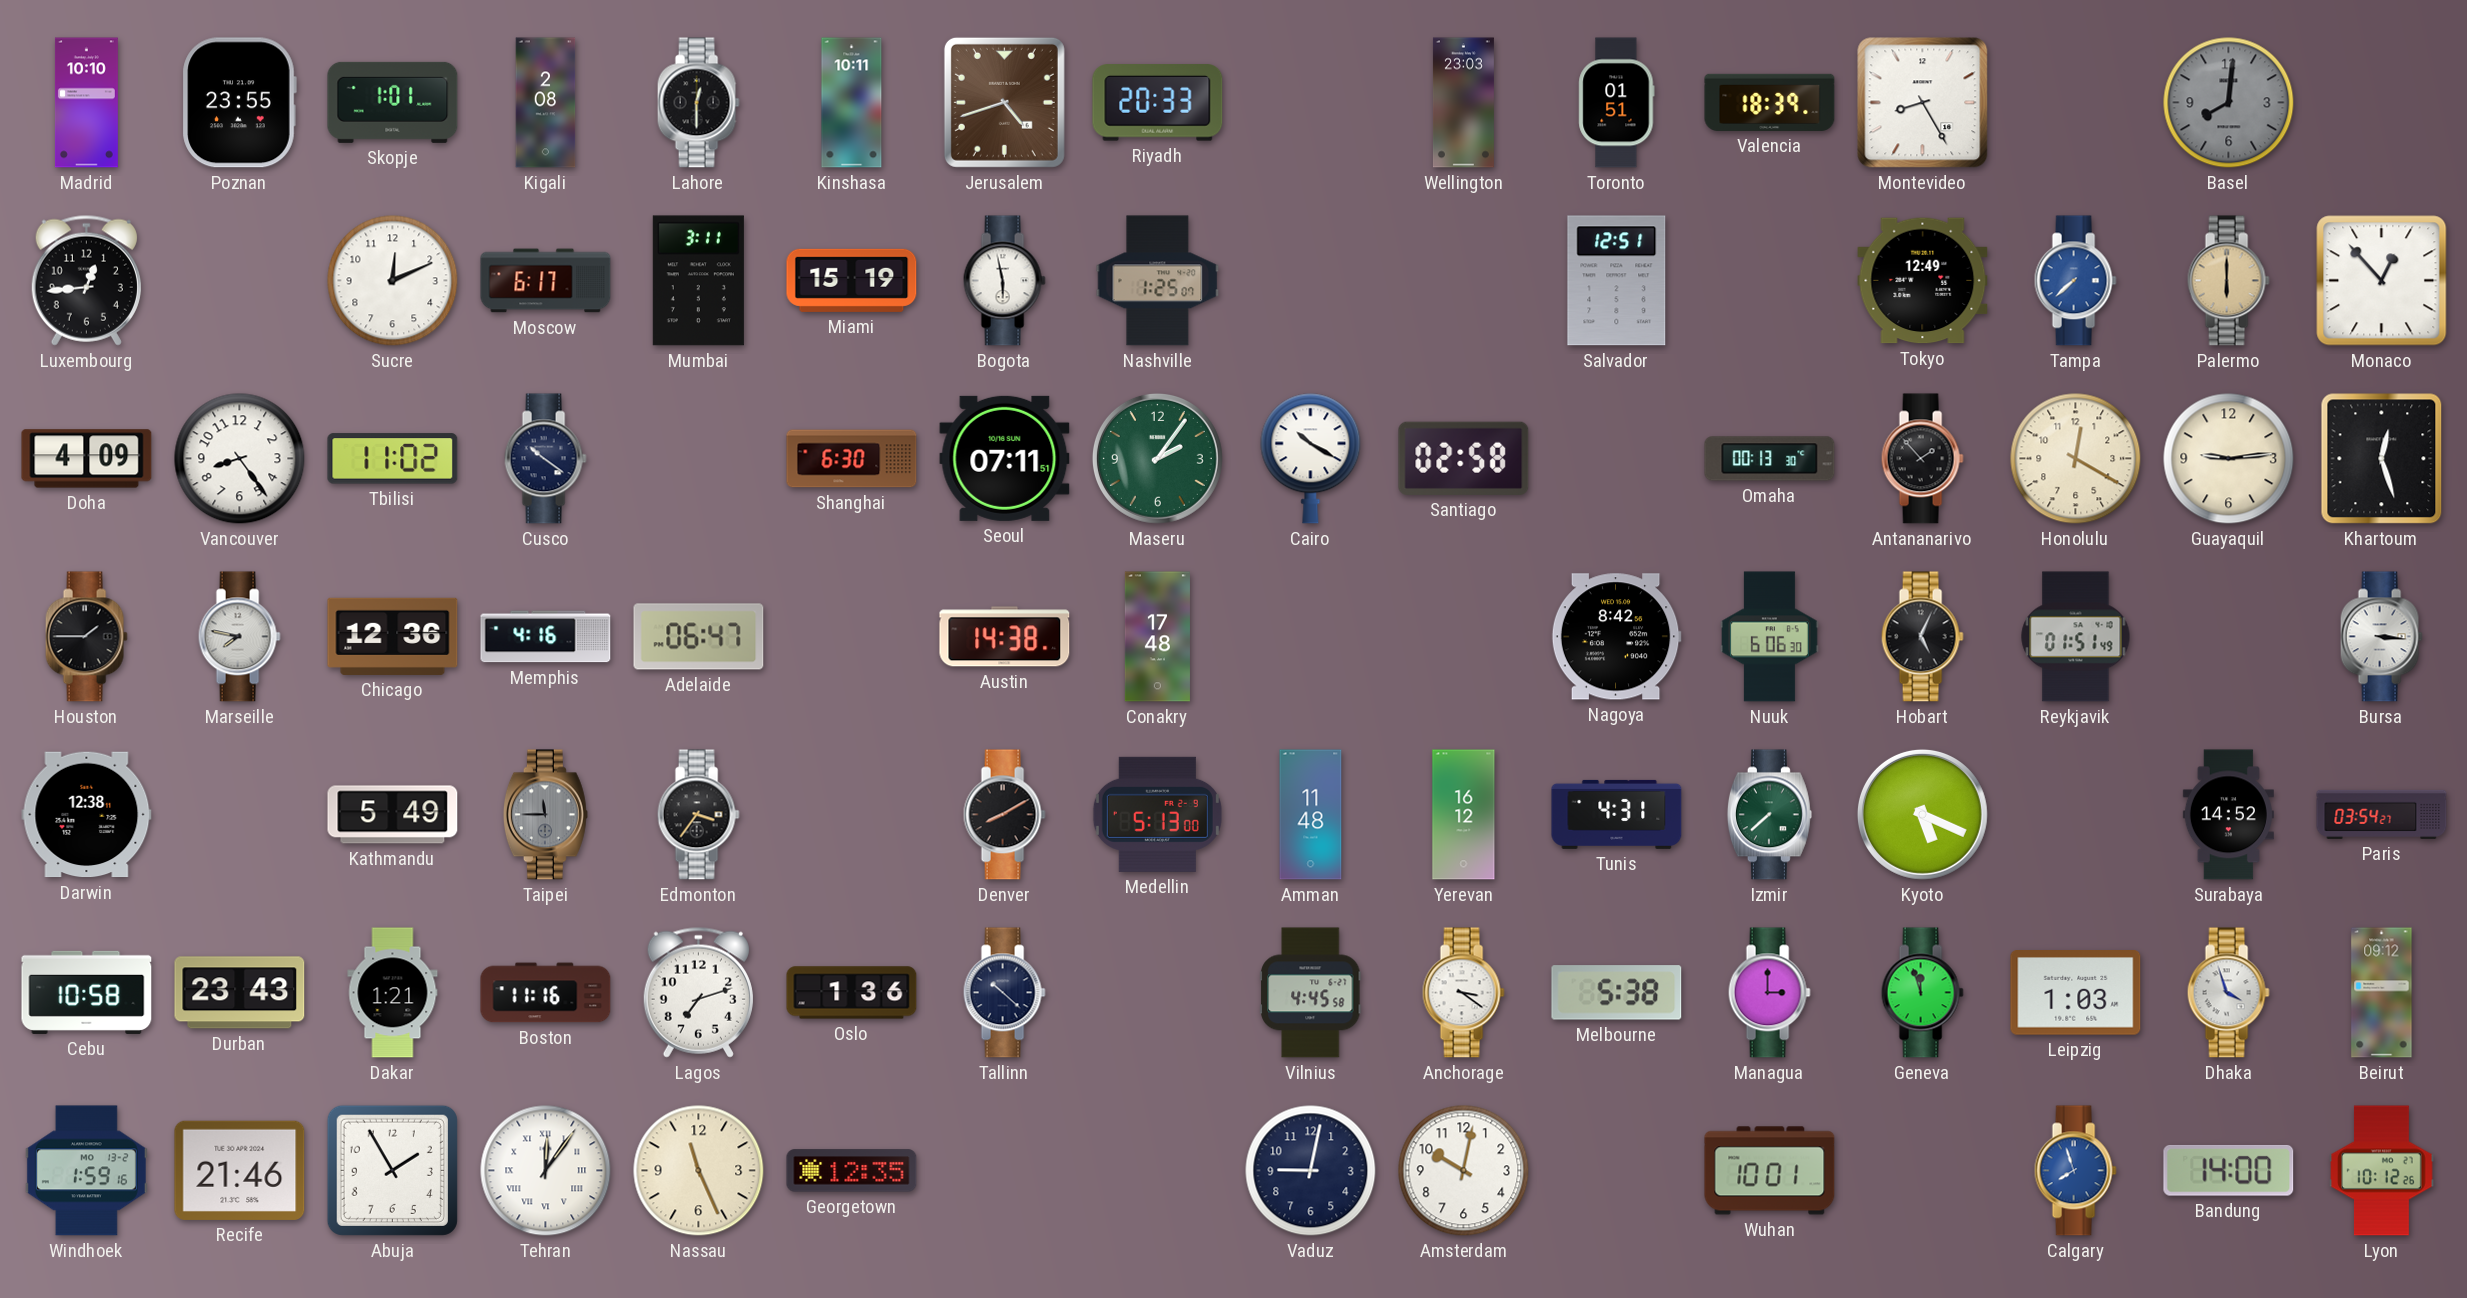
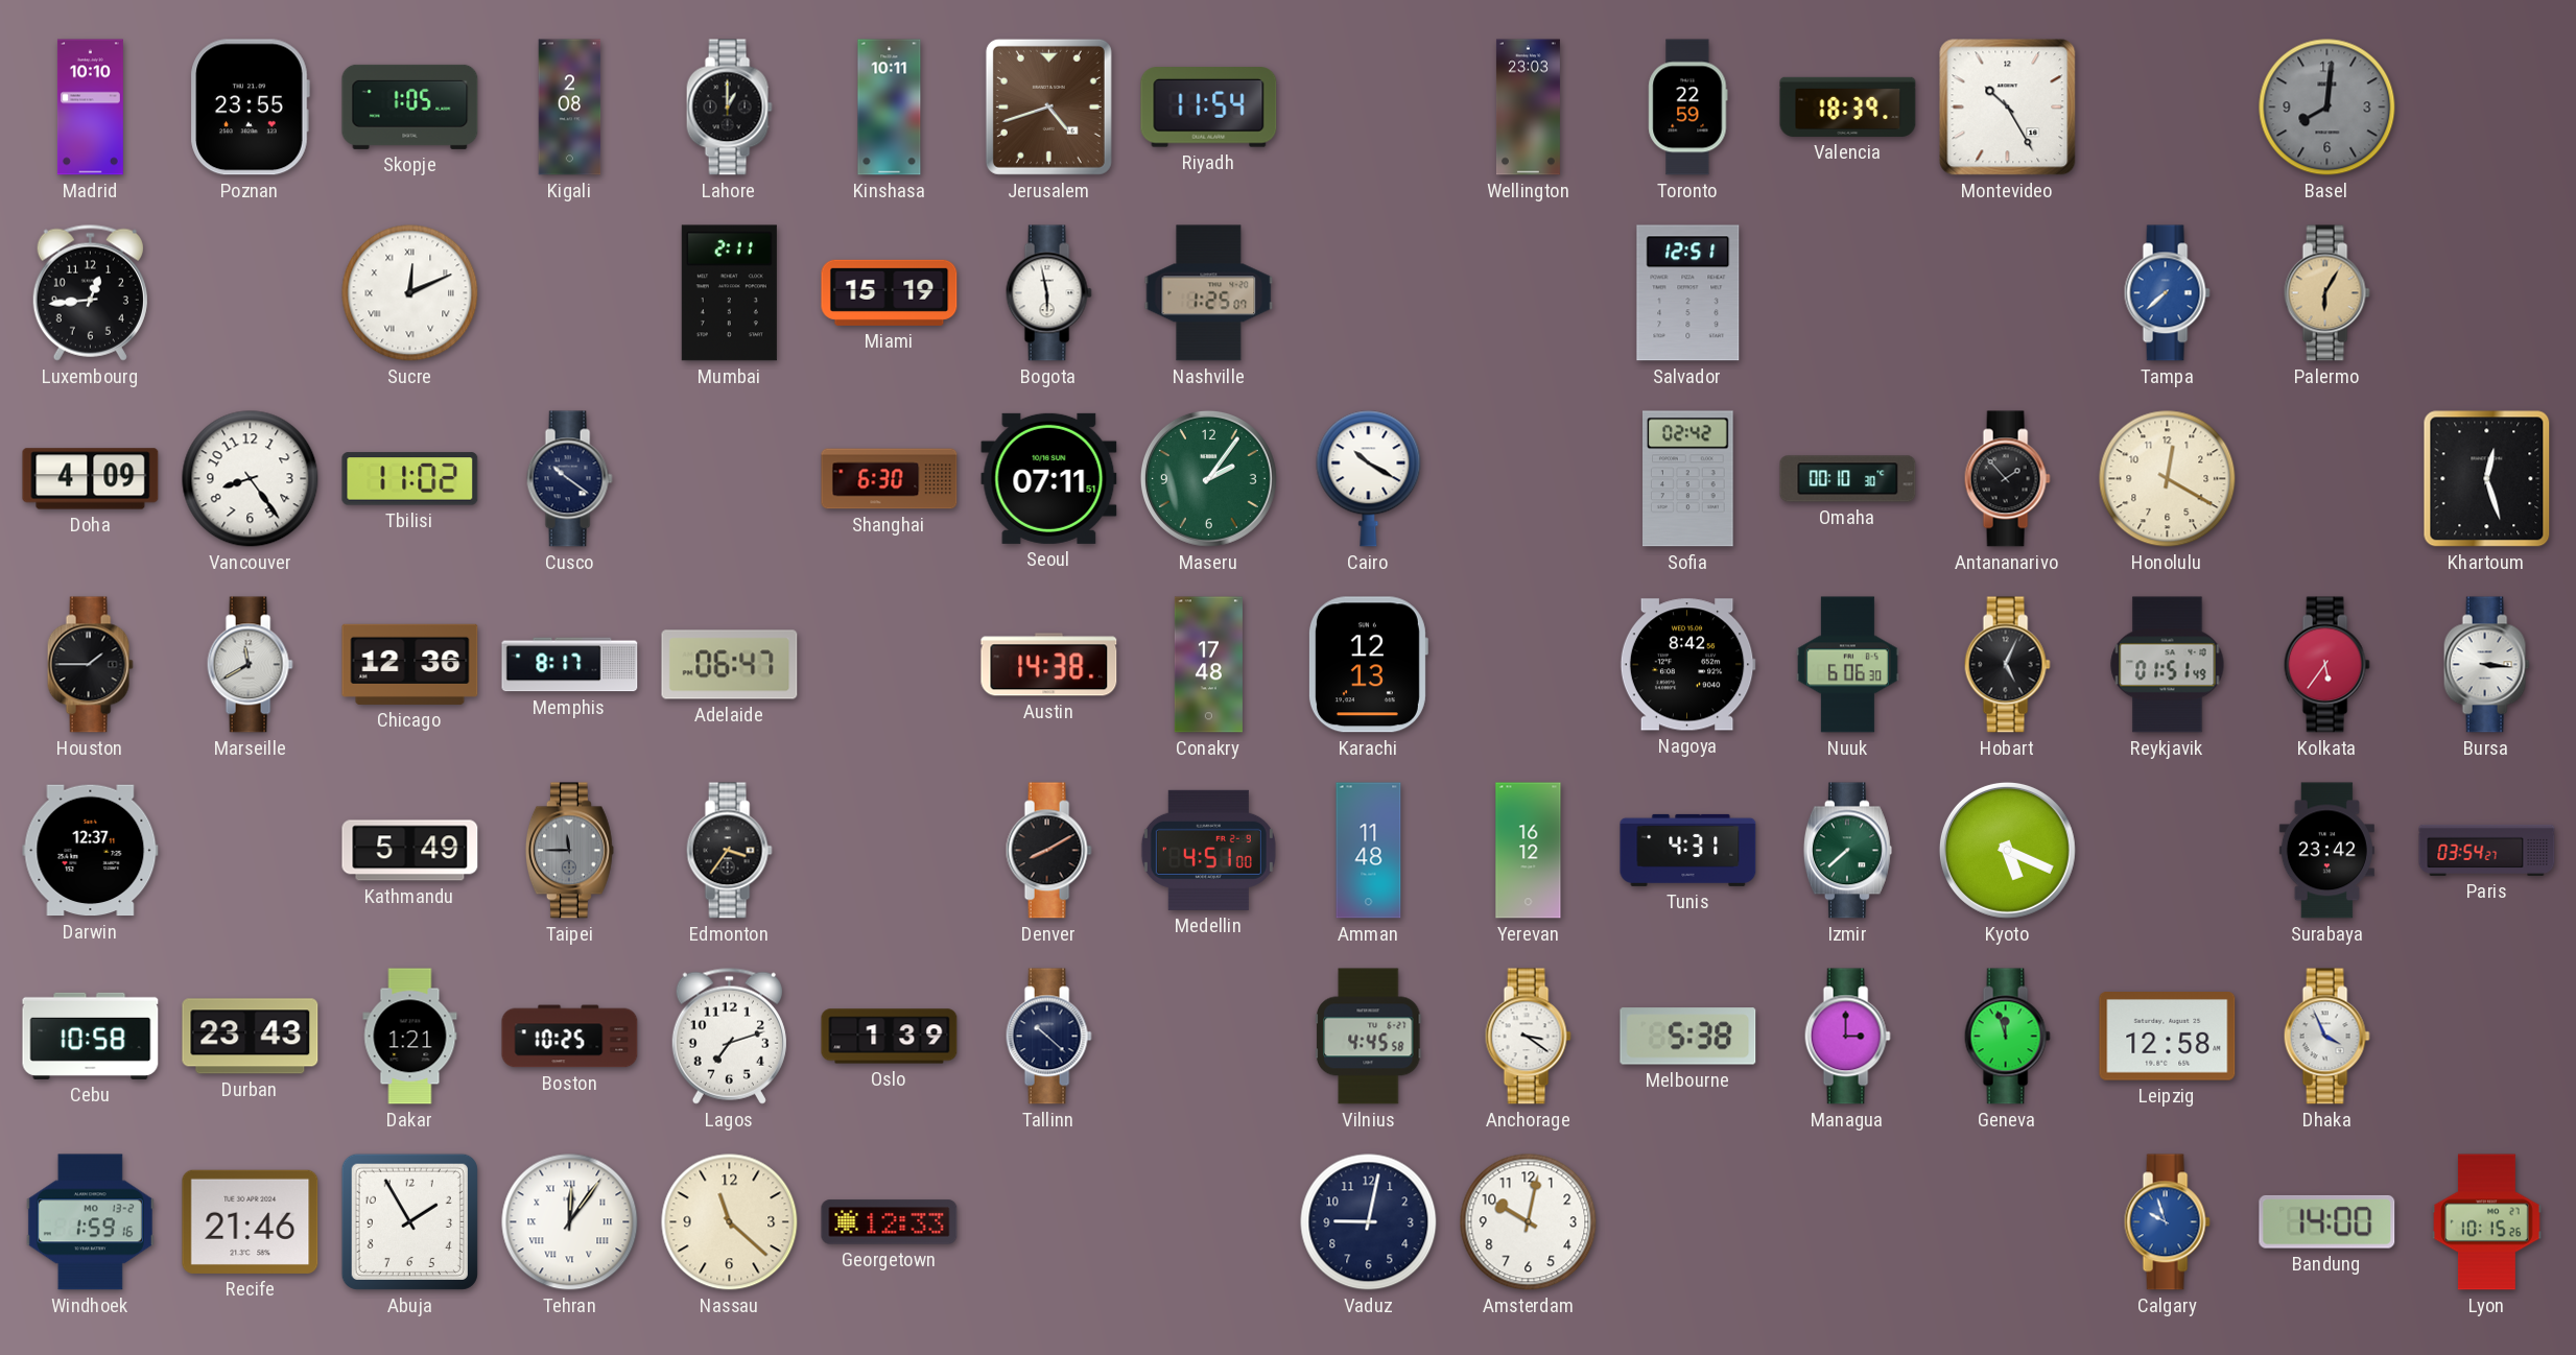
Skopje: 1:01 -> 1:05
Lahore: 12:30 -> 1:00
Riyadh: 20:33 -> 11:54
Toronto: 01:51 -> 22:59
Montevideo: 8:25 -> 10:25
Sucre numerals: Arabic -> Roman
Moscow: 6:17 -> none
Mumbai: 3:11 -> 2:11
Tokyo: 12:49 -> none
Palermo: 6:00 -> 6:05
Monaco: 12:53 -> none
Santiago: 02:58 -> none
Sofia: none -> 02:42
Omaha: 00:13 -> 00:10
Guayaquil: 9:14 -> none
Marseille: 7:47 -> 11:40
Memphis: 4:16 -> 8:17
Karachi: none -> 12:13
Kolkata: none -> 5:36
Darwin: 12:38 -> 12:37
Medellin: 5:13 -> 4:51
Surabaya: 14:52 -> 23:42
Boston: 11:16 -> 10:25
Oslo: 1:36 -> 1:39
Leipzig: 1:03 -> 12:58
Dhaka: 3:57 -> 3:56
Beirut: 09:12 -> none
Nassau: 11:26 -> 11:22
Georgetown: 12:35 -> 12:33
Wuhan: 10:01 -> none
Calgary: 7:57 -> 9:57
Lyon: 10:12 -> 10:15
